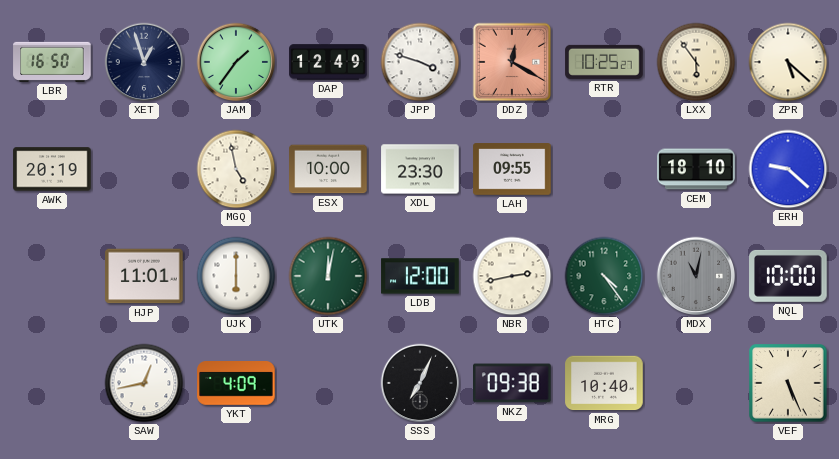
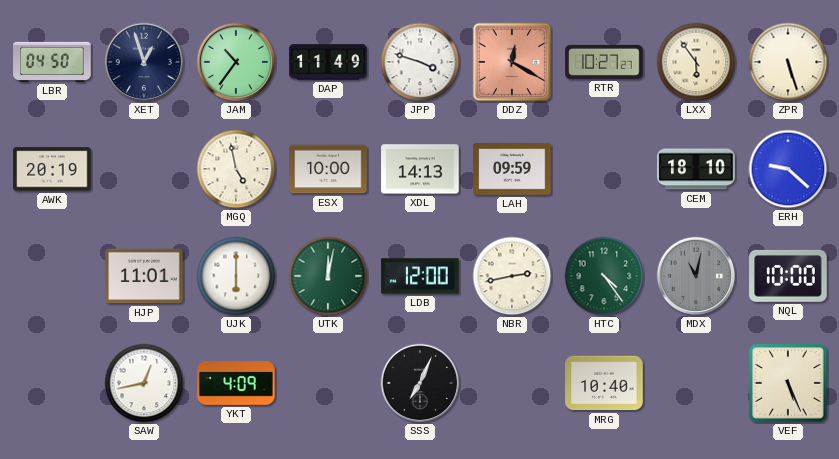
LBR: 16:50 -> 04:50
JAM: 1:36 -> 10:36
DAP: 12:49 -> 11:49
RTR: 10:25 -> 10:27
ZPR: 5:22 -> 5:27
XDL: 23:30 -> 14:13
LAH: 09:55 -> 09:59
NKZ: 09:38 -> none
